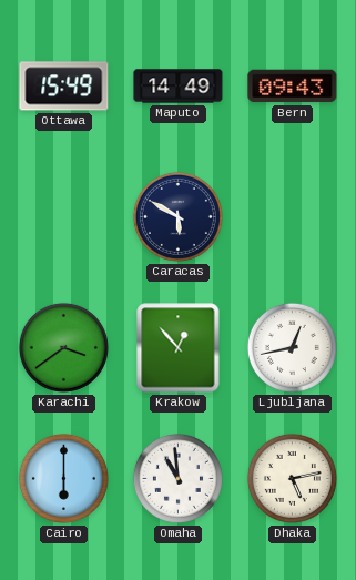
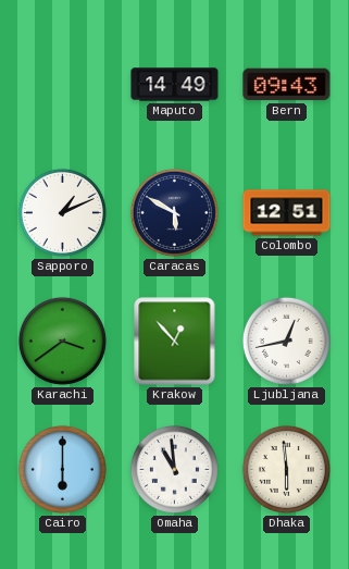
Ottawa: 15:49 -> none
Sapporo: none -> 1:11
Colombo: none -> 12:51
Dhaka: 5:13 -> 5:59
